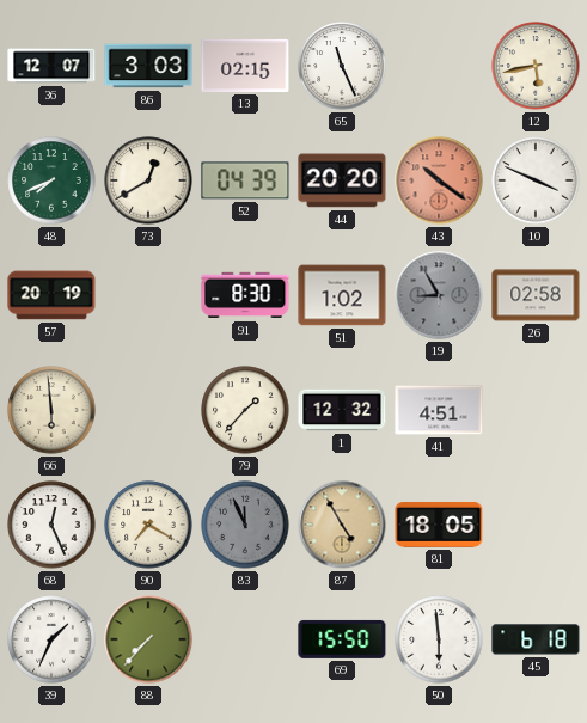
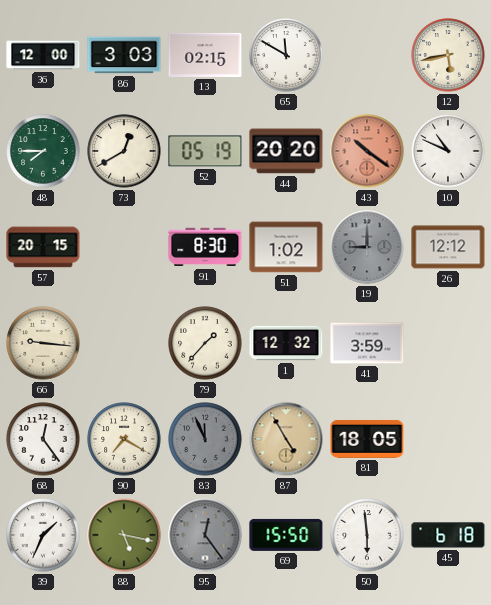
36: 12:07 -> 12:00
65: 11:26 -> 11:50
48: 7:41 -> 7:45
52: 04:39 -> 05:19
10: 3:49 -> 10:49
57: 20:19 -> 20:15
19: 8:55 -> 9:00
26: 02:58 -> 12:12
66: 5:59 -> 9:16
41: 4:51 -> 3:59
68: 12:26 -> 12:24
88: 7:37 -> 5:17
95: none -> 12:24
